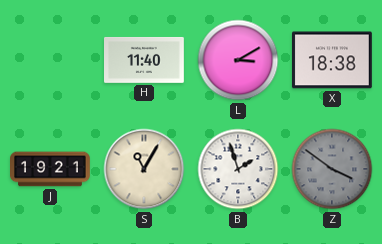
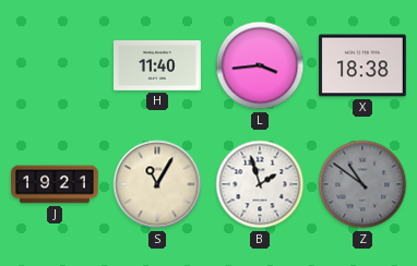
L: 3:10 -> 3:44
Z: 3:51 -> 10:51
